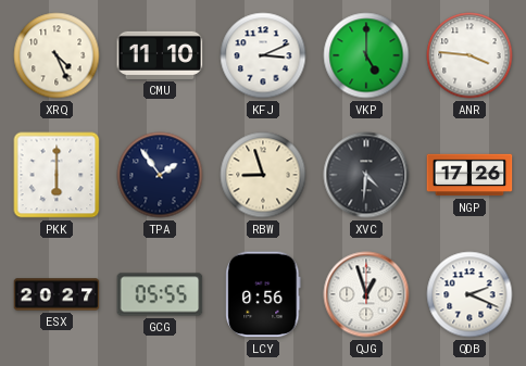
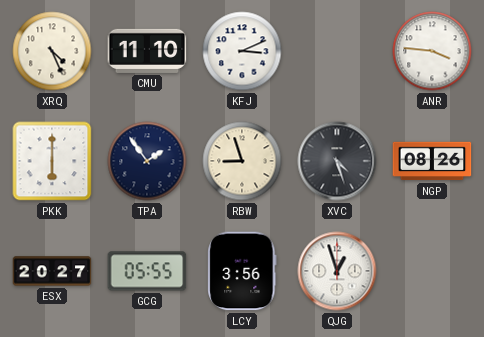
VKP: 5:00 -> none
XVC: 4:31 -> 4:27
NGP: 17:26 -> 08:26
LCY: 0:56 -> 3:56
QDB: 2:19 -> none
